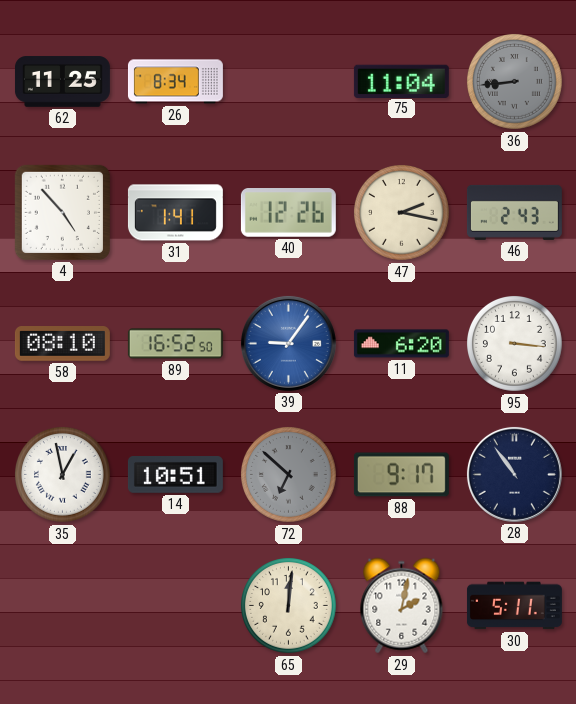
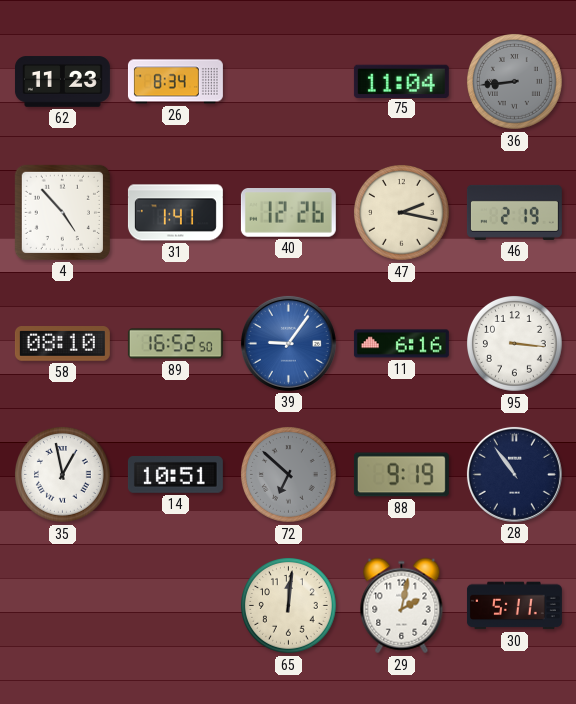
62: 11:25 -> 11:23
46: 2:43 -> 2:19
11: 6:20 -> 6:16
88: 9:17 -> 9:19
